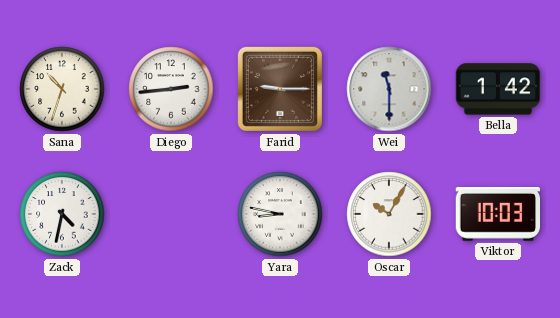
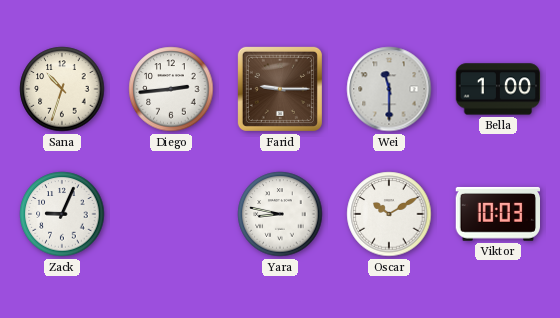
Bella: 1:42 -> 1:00
Zack: 4:32 -> 9:04
Oscar: 10:05 -> 10:10
